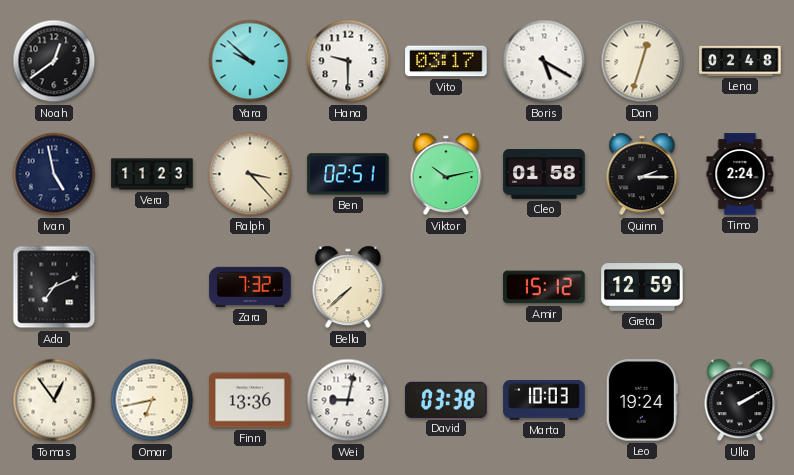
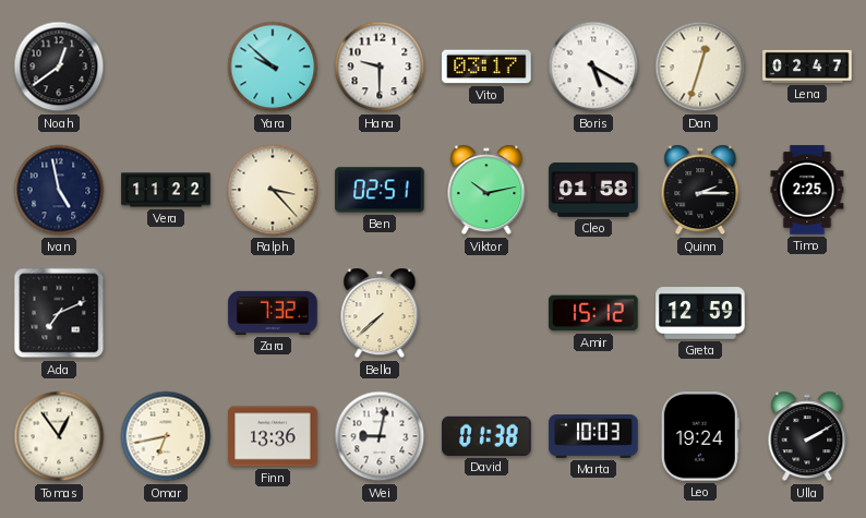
Lena: 02:48 -> 02:47
Vera: 11:23 -> 11:22
Timo: 2:24 -> 2:25
David: 03:38 -> 01:38
